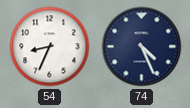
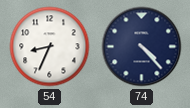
74: 4:26 -> 4:23
